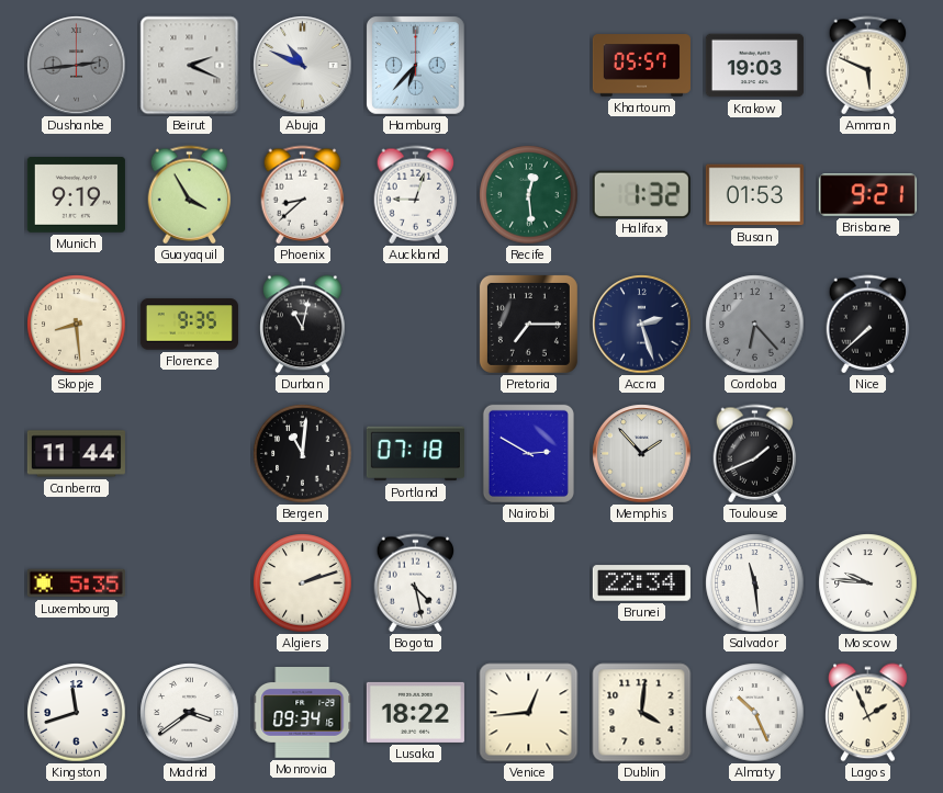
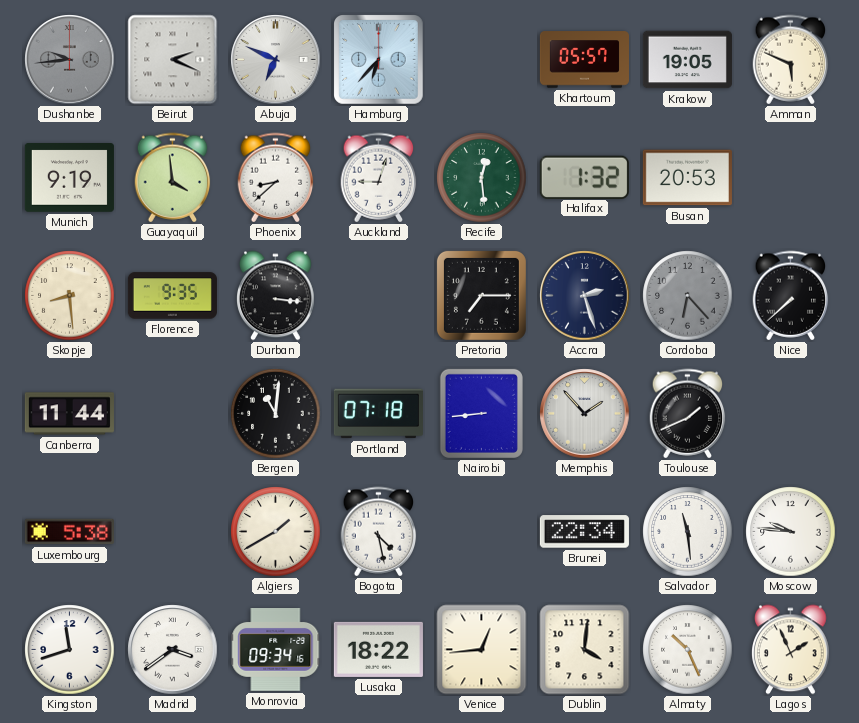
Dushanbe: 2:44 -> 9:44
Abuja: 10:49 -> 6:49
Krakow: 19:03 -> 19:05
Guayaquil: 3:55 -> 3:59
Busan: 01:53 -> 20:53
Brisbane: 9:21 -> none
Durban: 11:02 -> 3:16
Nairobi: 2:50 -> 8:44
Luxembourg: 5:35 -> 5:38
Algiers: 2:12 -> 1:40
